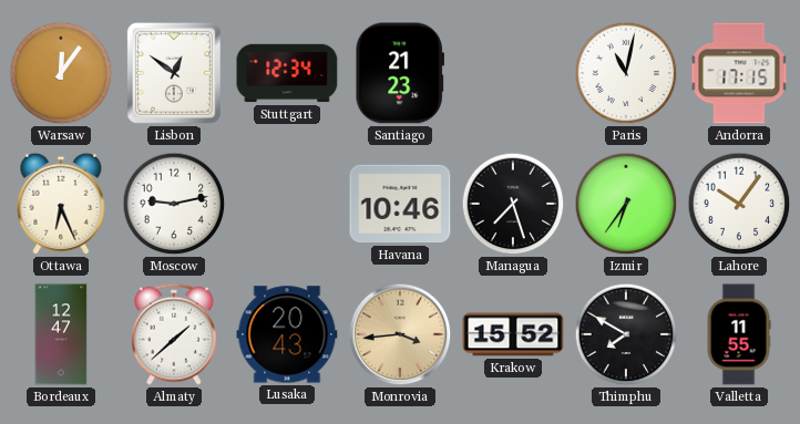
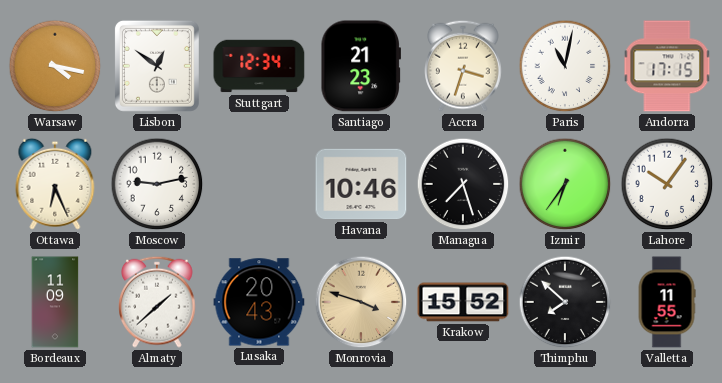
Warsaw: 12:06 -> 4:17
Accra: none -> 3:33
Bordeaux: 12:47 -> 11:09
Monrovia: 3:44 -> 3:48
Thimphu: 7:50 -> 7:52
